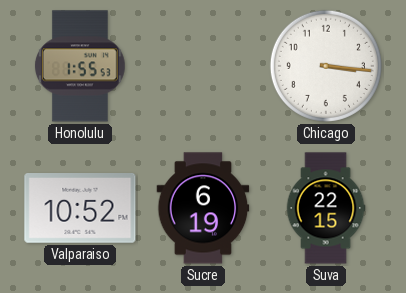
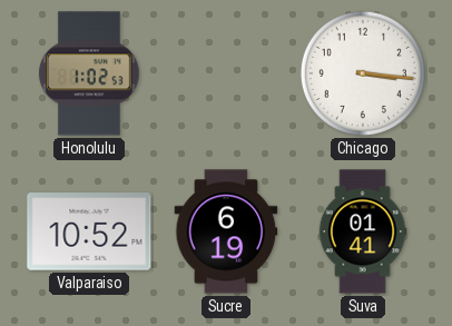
Honolulu: 1:55 -> 1:02
Suva: 22:15 -> 01:41
